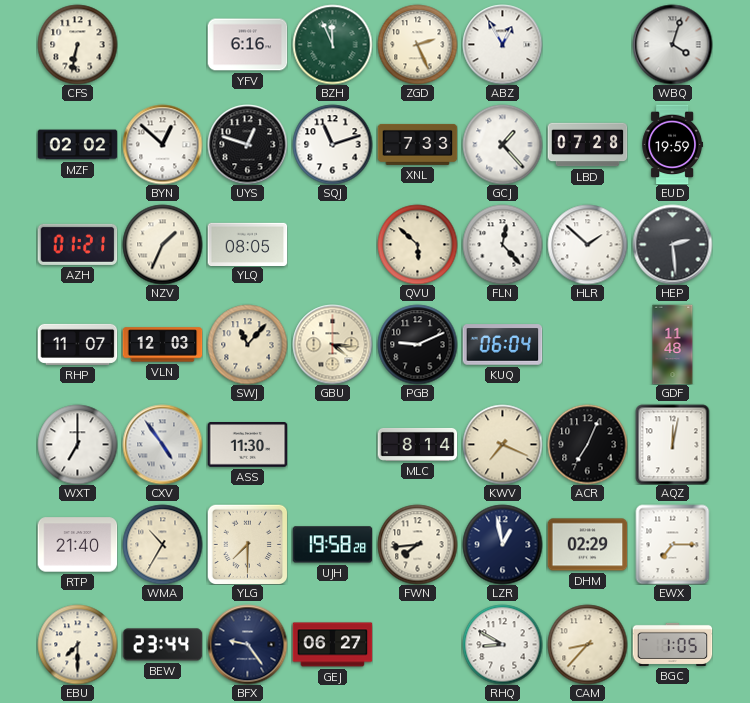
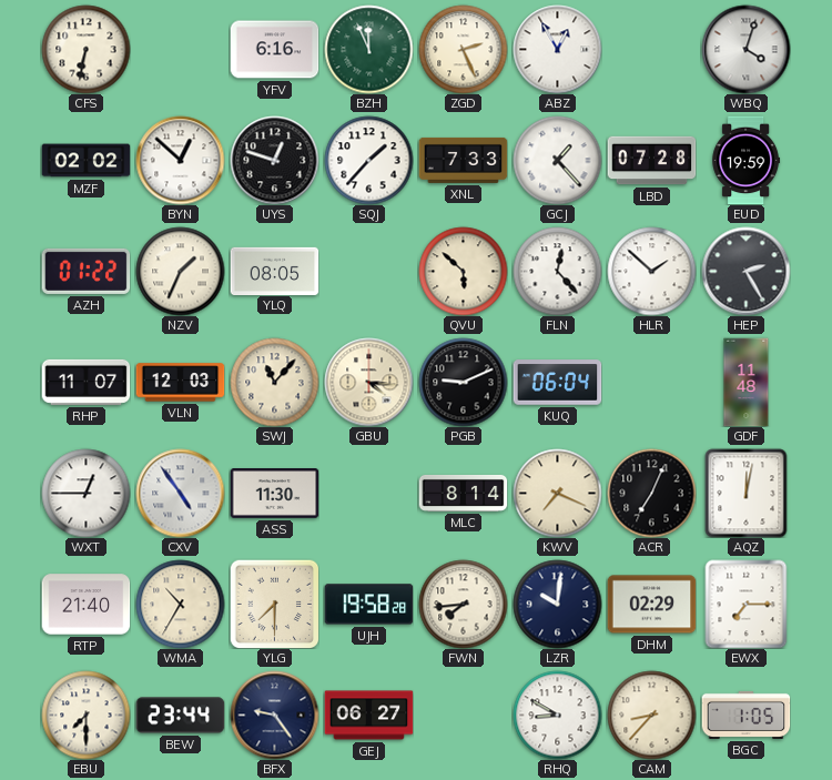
SQJ: 11:12 -> 1:37
AZH: 01:21 -> 01:22
HEP: 2:29 -> 2:25
WXT: 7:00 -> 12:45
LZR: 12:58 -> 10:01
